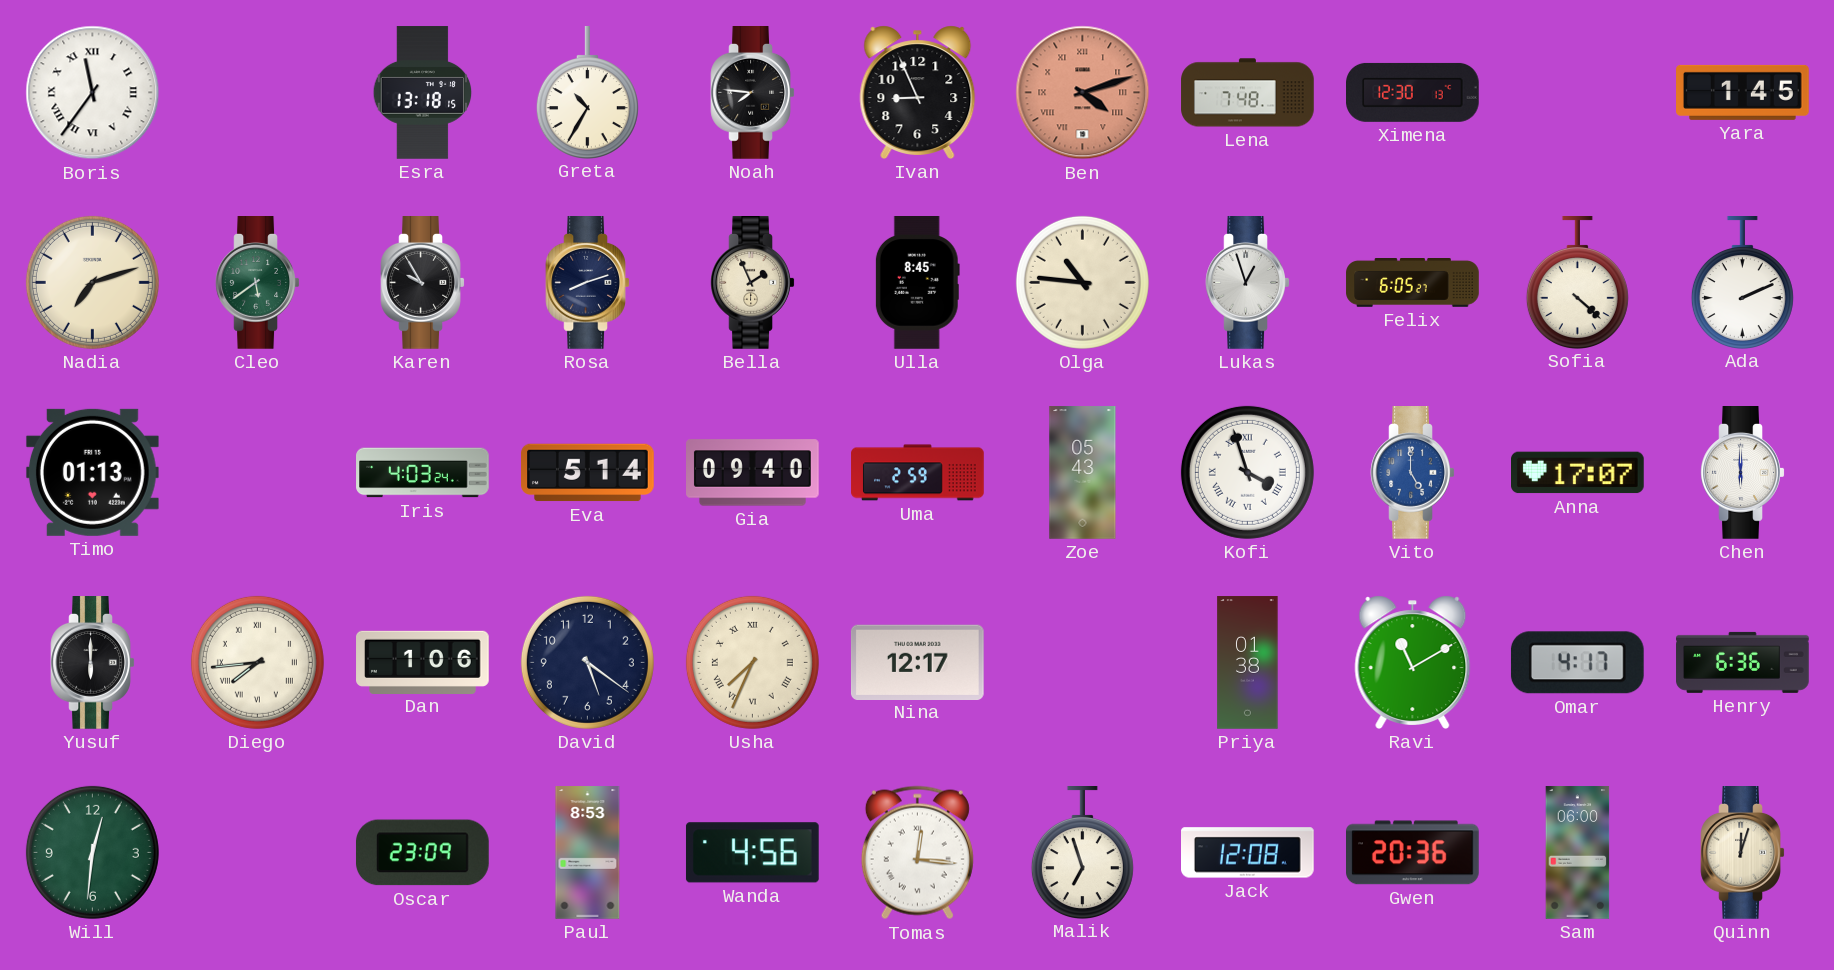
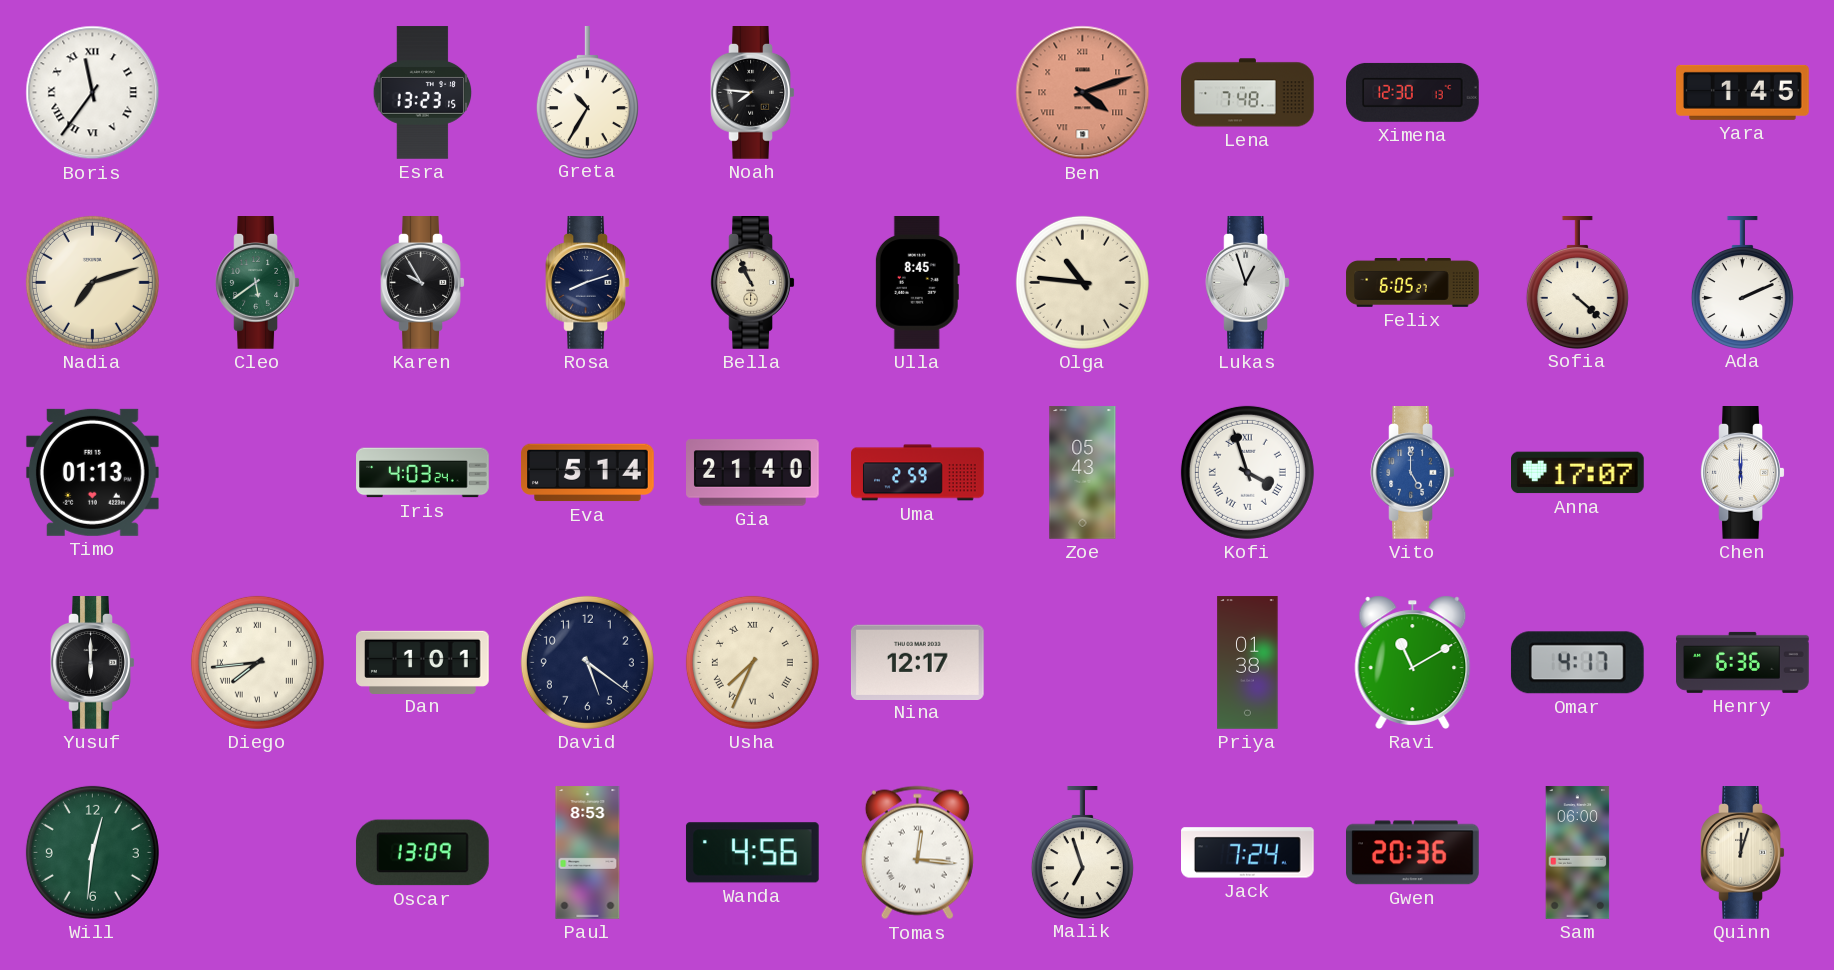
Esra: 13:18 -> 13:23
Ivan: 8:56 -> none
Bella: 1:56 -> 10:56
Gia: 09:40 -> 21:40
Dan: 1:06 -> 1:01
Oscar: 23:09 -> 13:09
Jack: 12:08 -> 7:24
